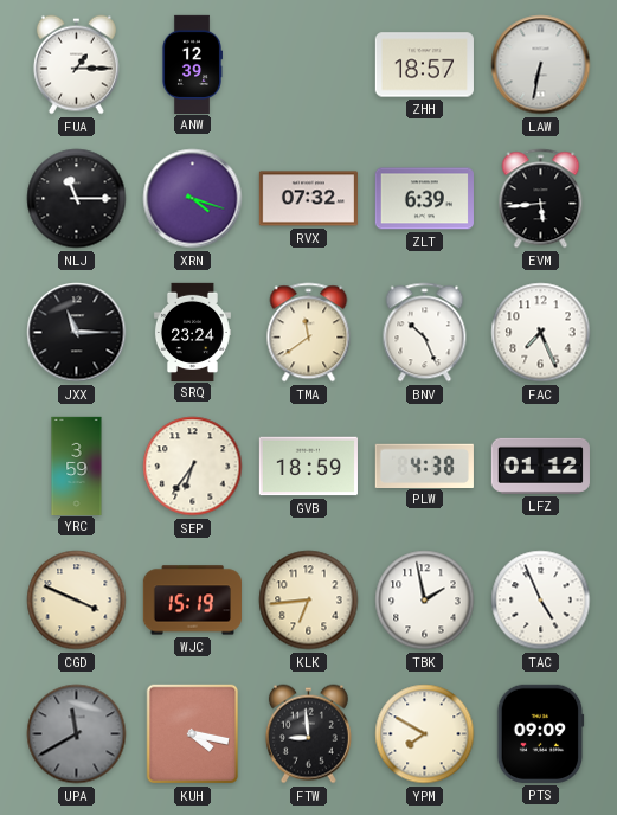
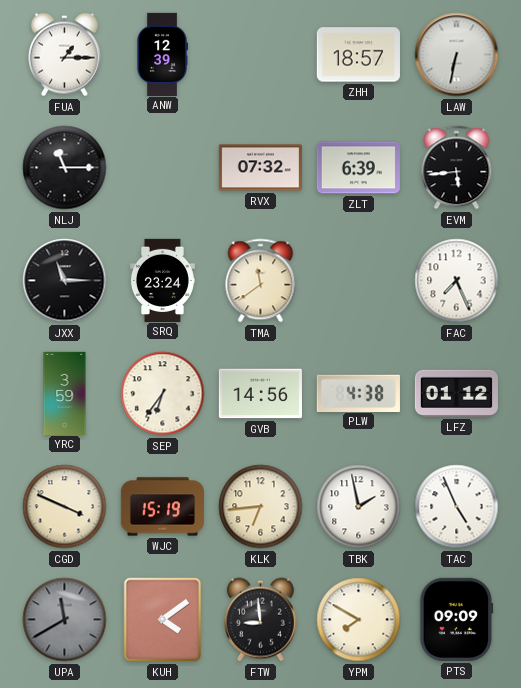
XRN: 4:18 -> none
BNV: 10:26 -> none
GVB: 18:59 -> 14:56
KUH: 4:17 -> 4:09
